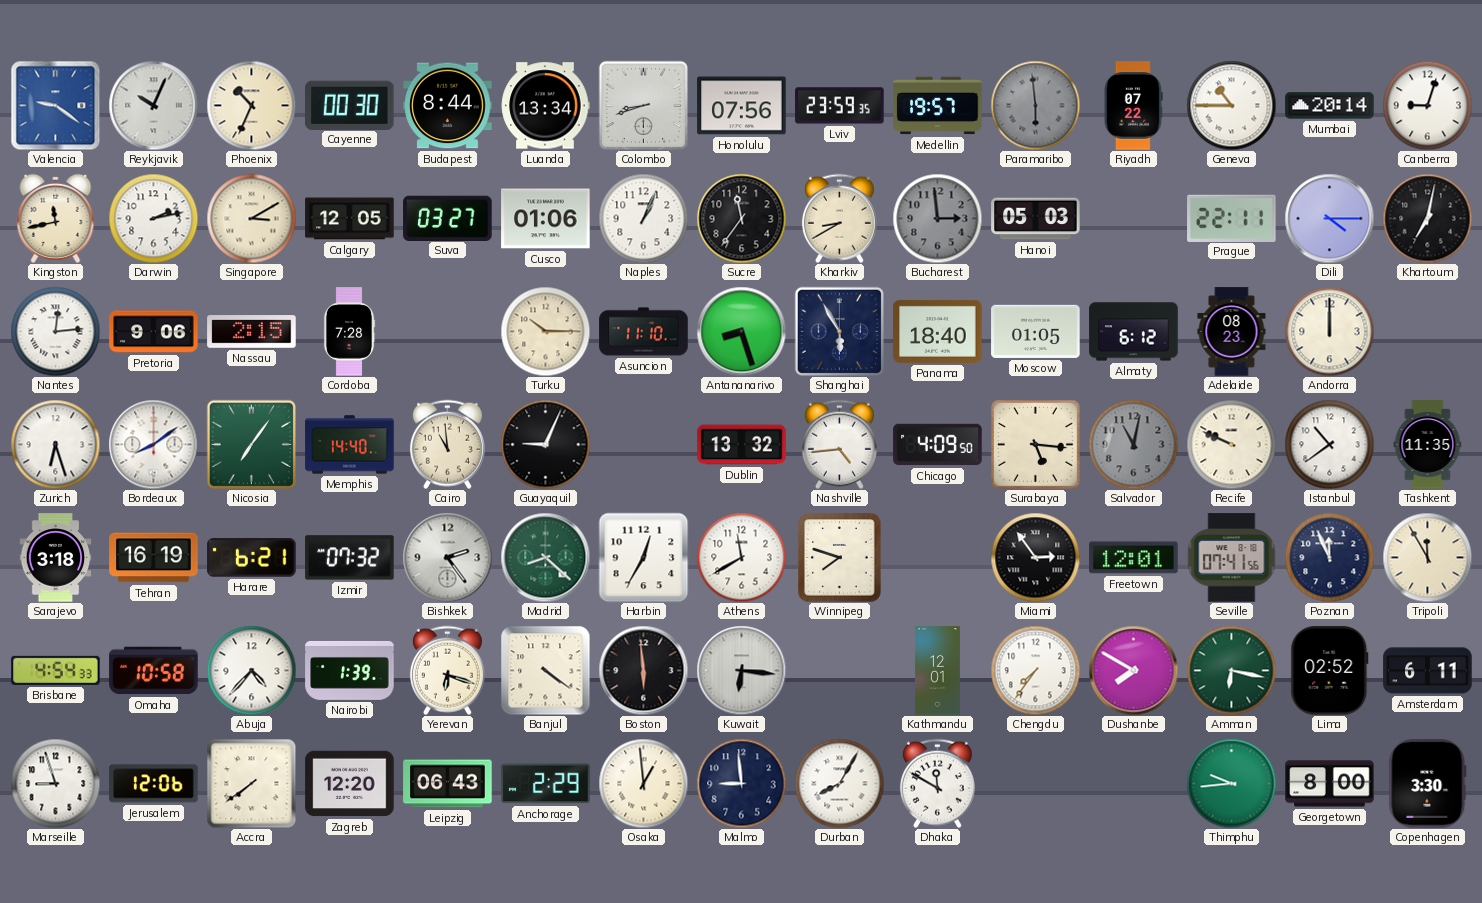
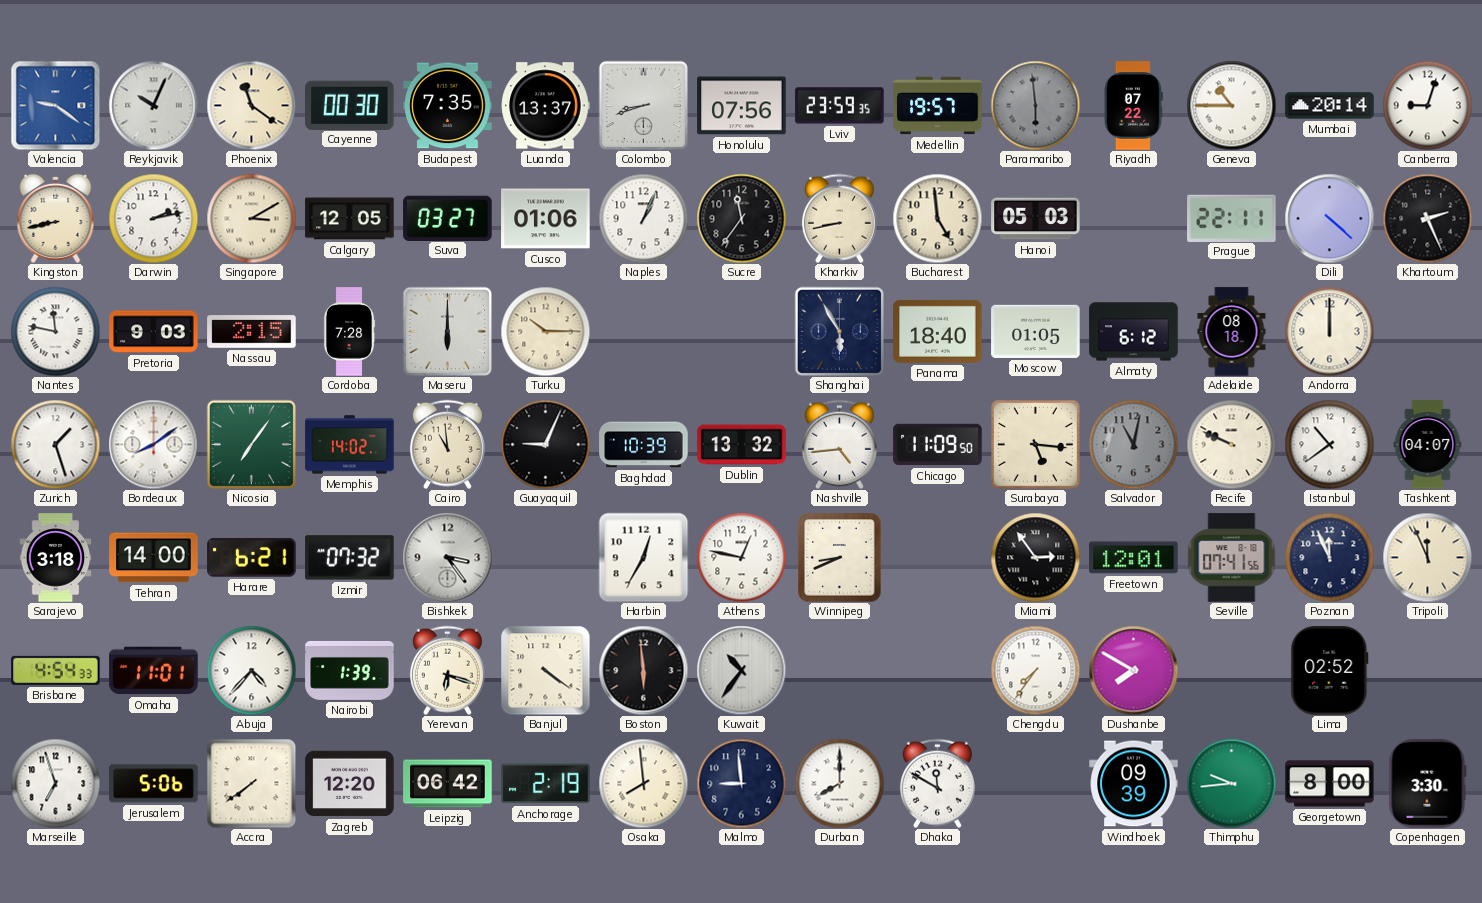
Phoenix: 10:34 -> 11:21
Budapest: 8:44 -> 7:35
Luanda: 13:34 -> 13:37
Kingston: 11:43 -> 8:43
Kharkiv: 8:40 -> 8:43
Bucharest: 2:59 -> 4:59
Bucharest dial: grey -> cream
Dili: 4:15 -> 4:22
Khartoum: 7:02 -> 2:26
Nantes: 12:14 -> 11:47
Pretoria: 9:06 -> 9:03
Maseru: none -> 6:00
Asuncion: 11:10 -> none
Antananarivo: 8:27 -> none
Adelaide: 08:23 -> 08:18
Zurich: 6:27 -> 1:27
Memphis: 14:40 -> 14:02
Baghdad: none -> 10:39
Chicago: 4:09 -> 11:09
Tashkent: 11:35 -> 04:07
Tehran: 16:19 -> 14:00
Bishkek: 2:24 -> 3:24
Madrid: 8:22 -> none
Athens: 11:40 -> 12:47
Winnipeg: 7:48 -> 8:41
Tripoli: 11:55 -> 11:56
Omaha: 10:58 -> 11:01
Kuwait: 6:16 -> 10:36
Kathmandu: 12:01 -> none
Amman: 6:17 -> none
Amsterdam: 6:11 -> none
Marseille: 8:57 -> 6:57
Jerusalem: 12:06 -> 5:06
Leipzig: 06:43 -> 06:42
Anchorage: 2:29 -> 2:19
Osaka: 12:59 -> 7:59
Durban: 8:05 -> 8:00
Windhoek: none -> 09:39
